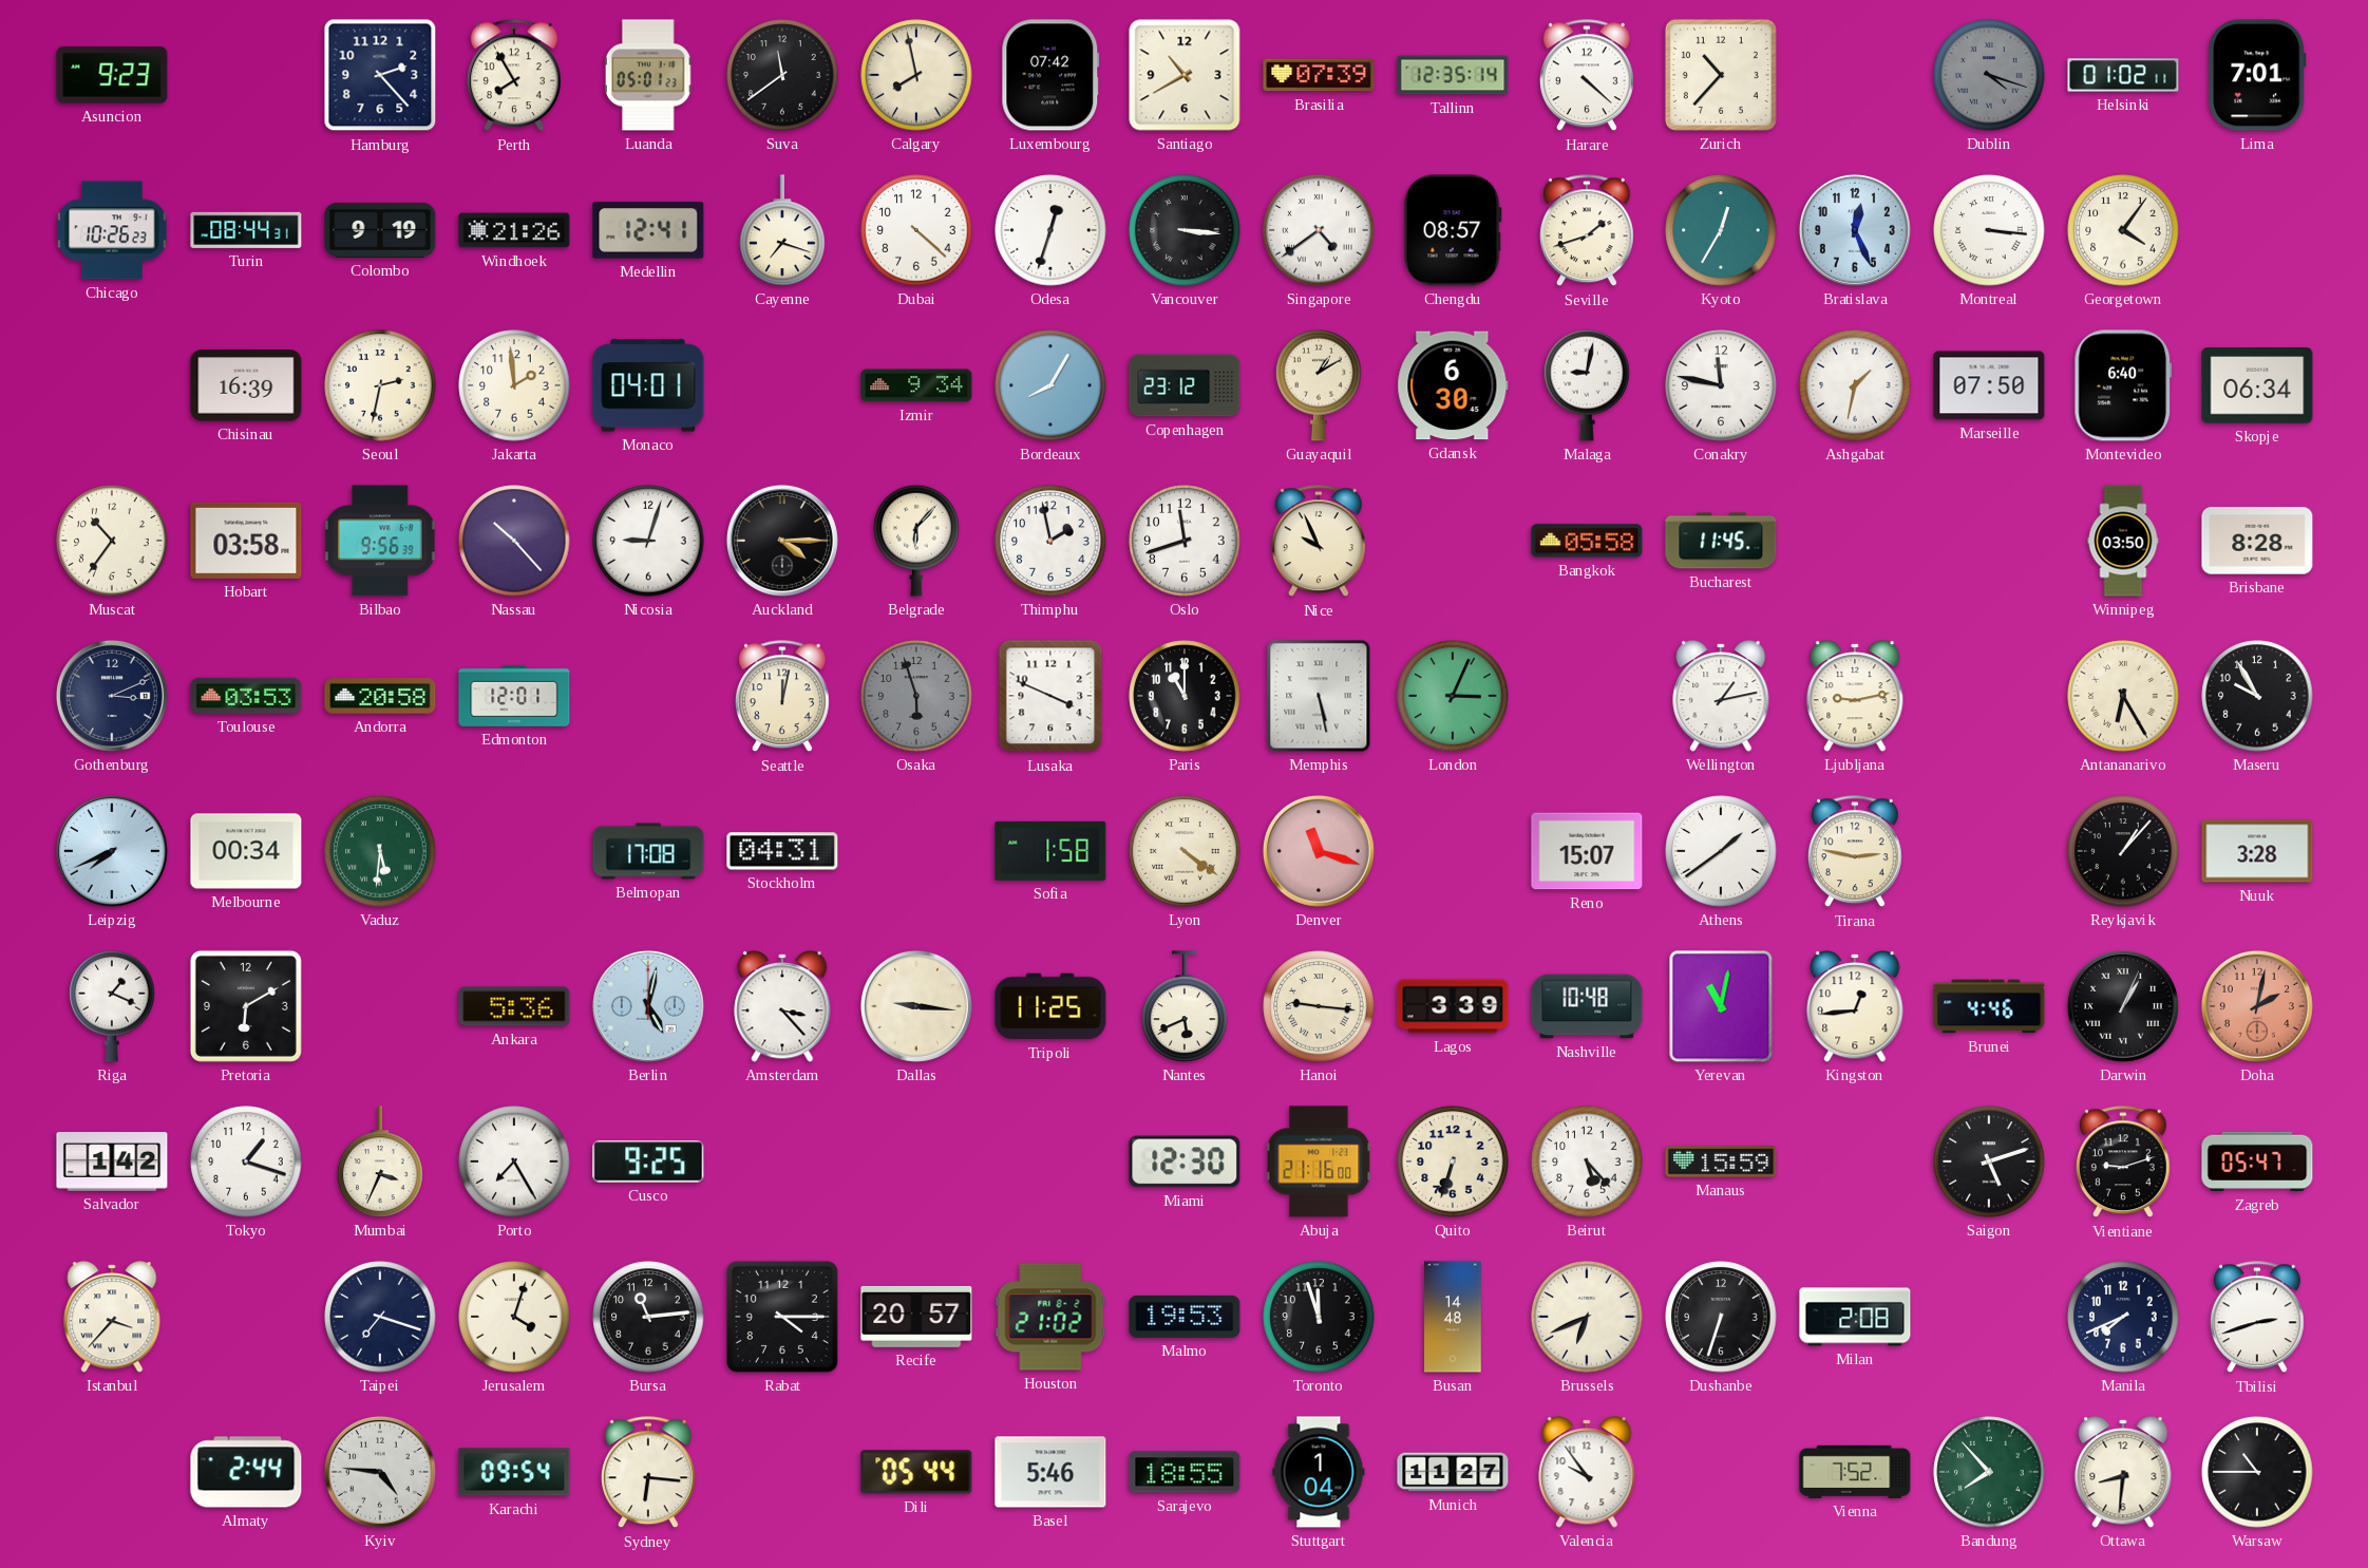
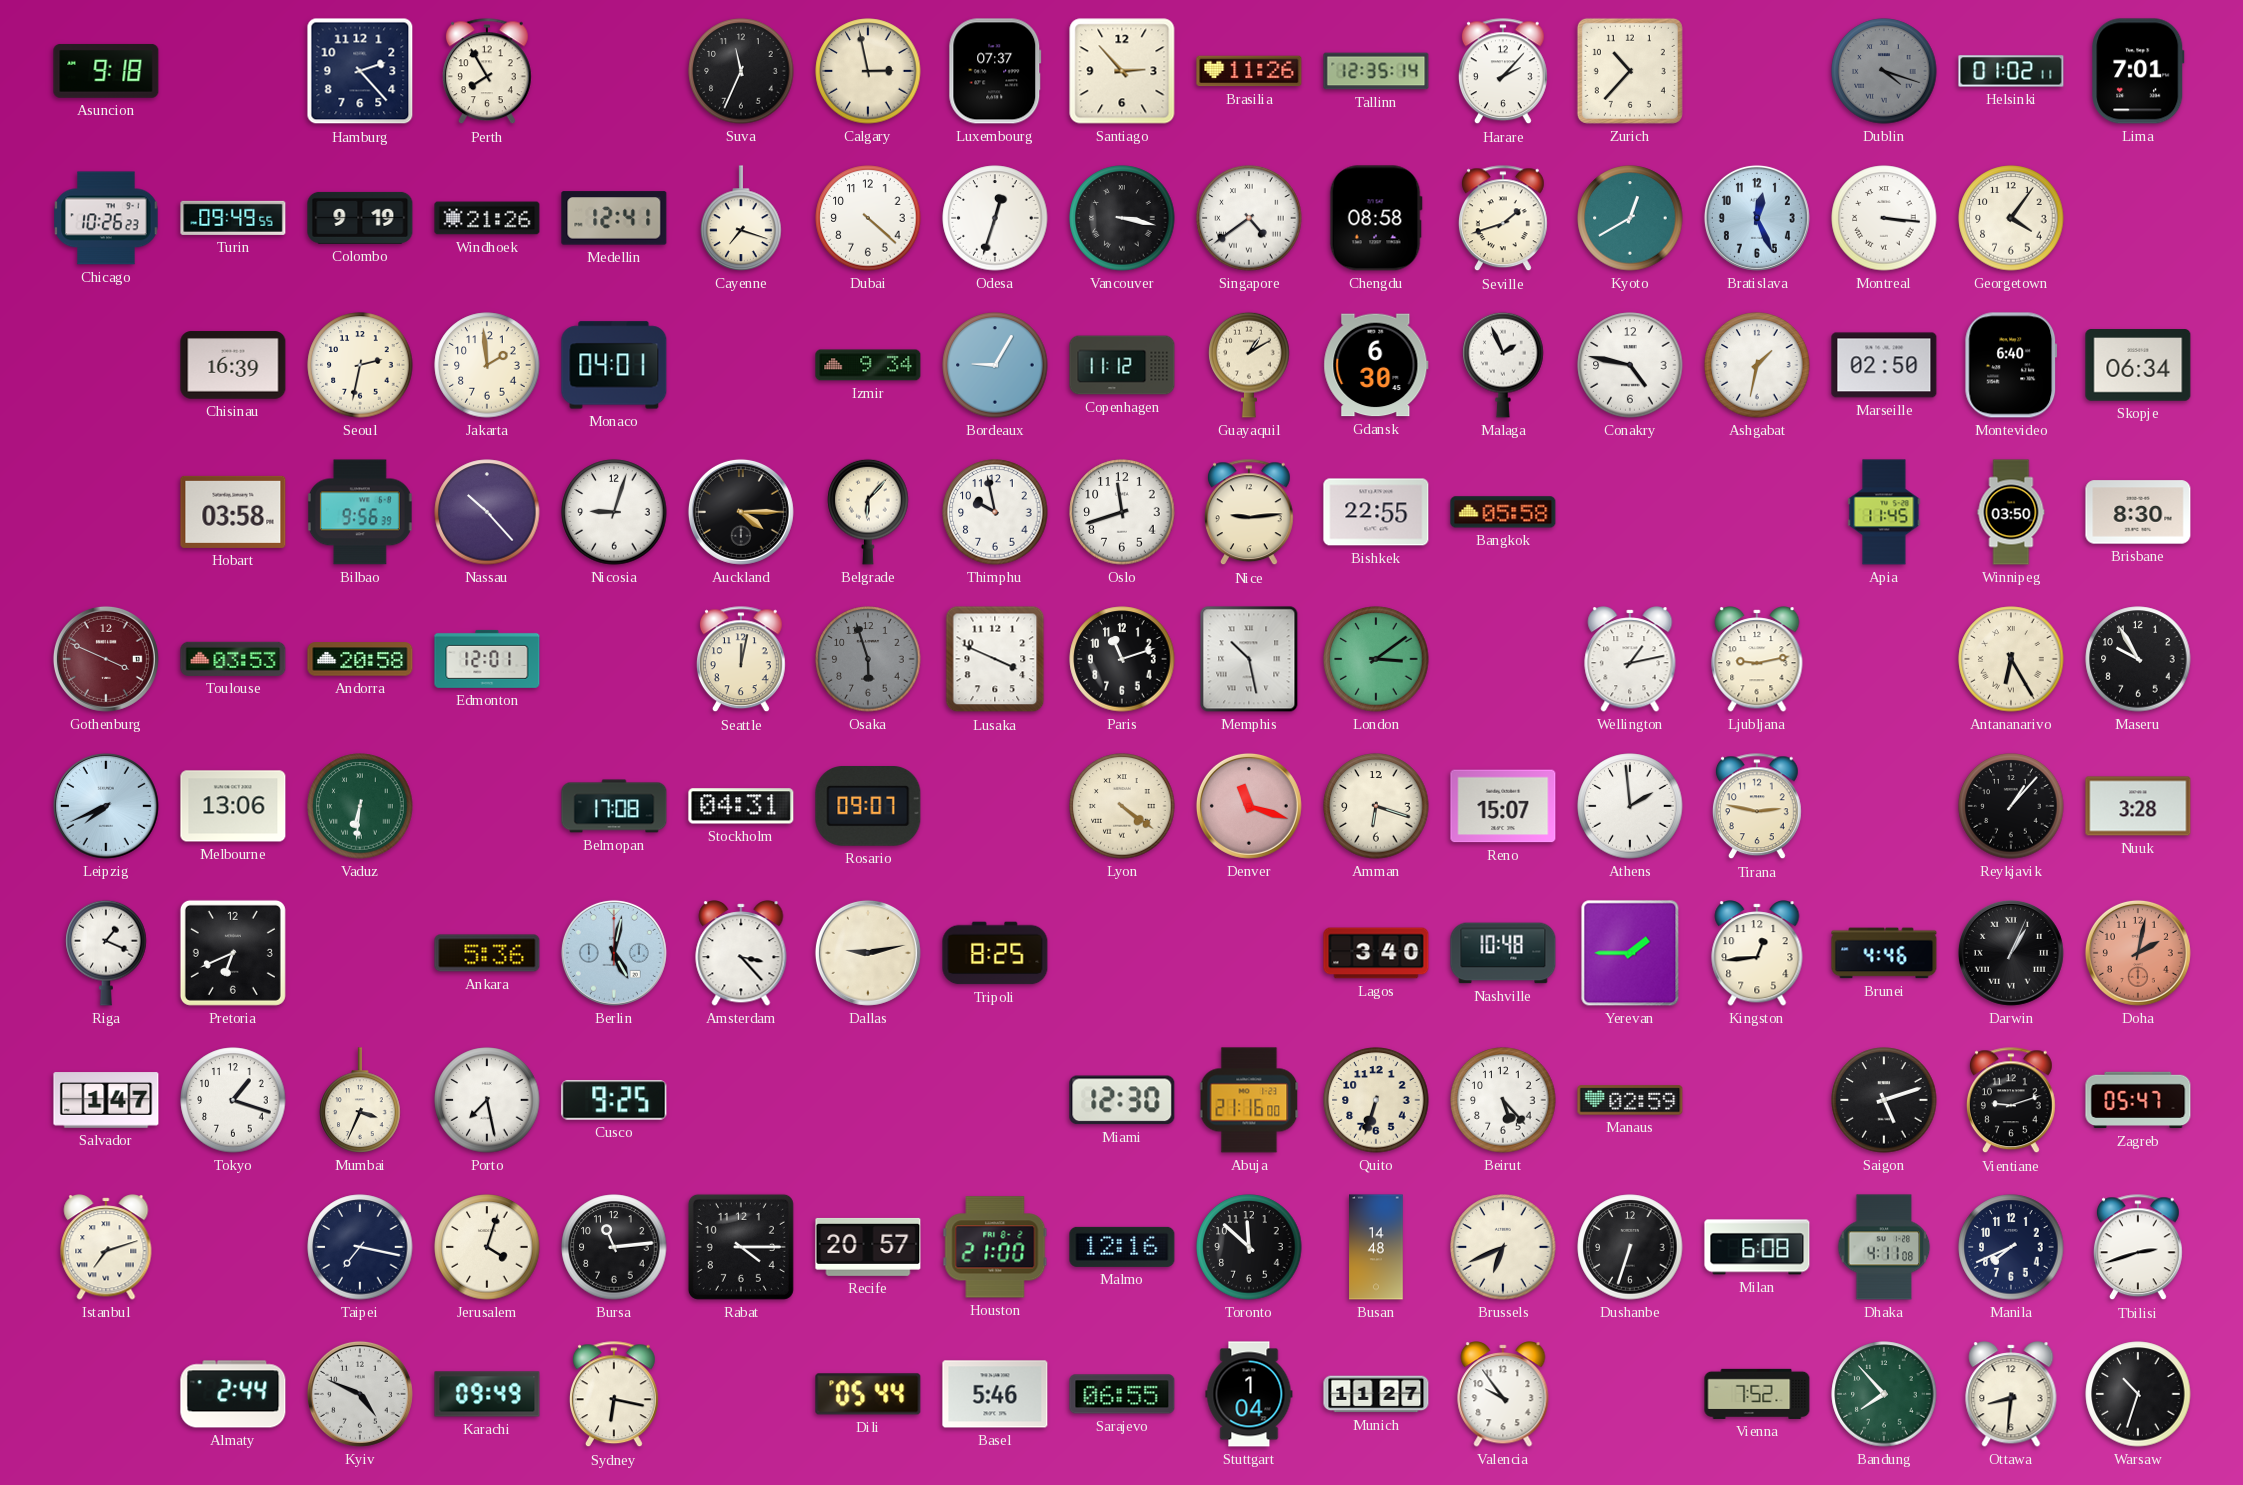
Asuncion: 9:23 -> 9:18
Luanda: 05:01 -> none
Suva: 11:39 -> 11:34
Calgary: 7:58 -> 2:58
Luxembourg: 07:42 -> 07:37
Santiago: 10:40 -> 2:53
Brasilia: 07:39 -> 11:26
Harare: 4:22 -> 2:07
Turin: 08:44 -> 09:49
Vancouver: 3:16 -> 3:17
Chengdu: 08:57 -> 08:58
Kyoto: 12:35 -> 12:40
Bordeaux: 8:05 -> 9:05
Copenhagen: 23:12 -> 11:12
Malaga: 9:02 -> 1:56
Conakry: 11:47 -> 4:47
Marseille: 07:50 -> 02:50
Muscat: 10:36 -> none
Thimphu: 1:58 -> 9:58
Nice: 9:56 -> 9:14
Bishkek: none -> 22:55
Bucharest: 11:45 -> none
Apia: none -> 11:45
Brisbane: 8:28 -> 8:30
Gothenburg: 3:11 -> 3:49
Gothenburg dial: navy -> burgundy
Paris: 11:00 -> 11:12
Memphis: 5:28 -> 10:28
London: 3:04 -> 3:09
Melbourne: 00:34 -> 13:06
Vaduz: 5:31 -> 6:31
Rosario: none -> 09:07
Sofia: 1:58 -> none
Amman: none -> 6:18
Athens: 1:39 -> 1:59
Pretoria: 6:10 -> 6:41
Dallas: 9:16 -> 9:13
Tripoli: 11:25 -> 8:25
Nantes: 5:41 -> none
Hanoi: 9:16 -> none
Lagos: 3:39 -> 3:40
Yerevan: 11:02 -> 1:45
Salvador: 1:42 -> 1:47
Porto: 7:25 -> 7:28
Manaus: 15:59 -> 02:59
Istanbul: 3:37 -> 7:12
Taipei: 7:18 -> 7:17
Houston: 21:02 -> 21:00
Malmo: 19:53 -> 12:16
Toronto: 11:57 -> 11:52
Milan: 2:08 -> 6:08
Dhaka: none -> 4:11
Kyiv: 4:46 -> 4:49
Karachi: 09:54 -> 09:49
Sydney: 6:16 -> 6:17
Sarajevo: 18:55 -> 06:55
Warsaw: 10:45 -> 10:33
